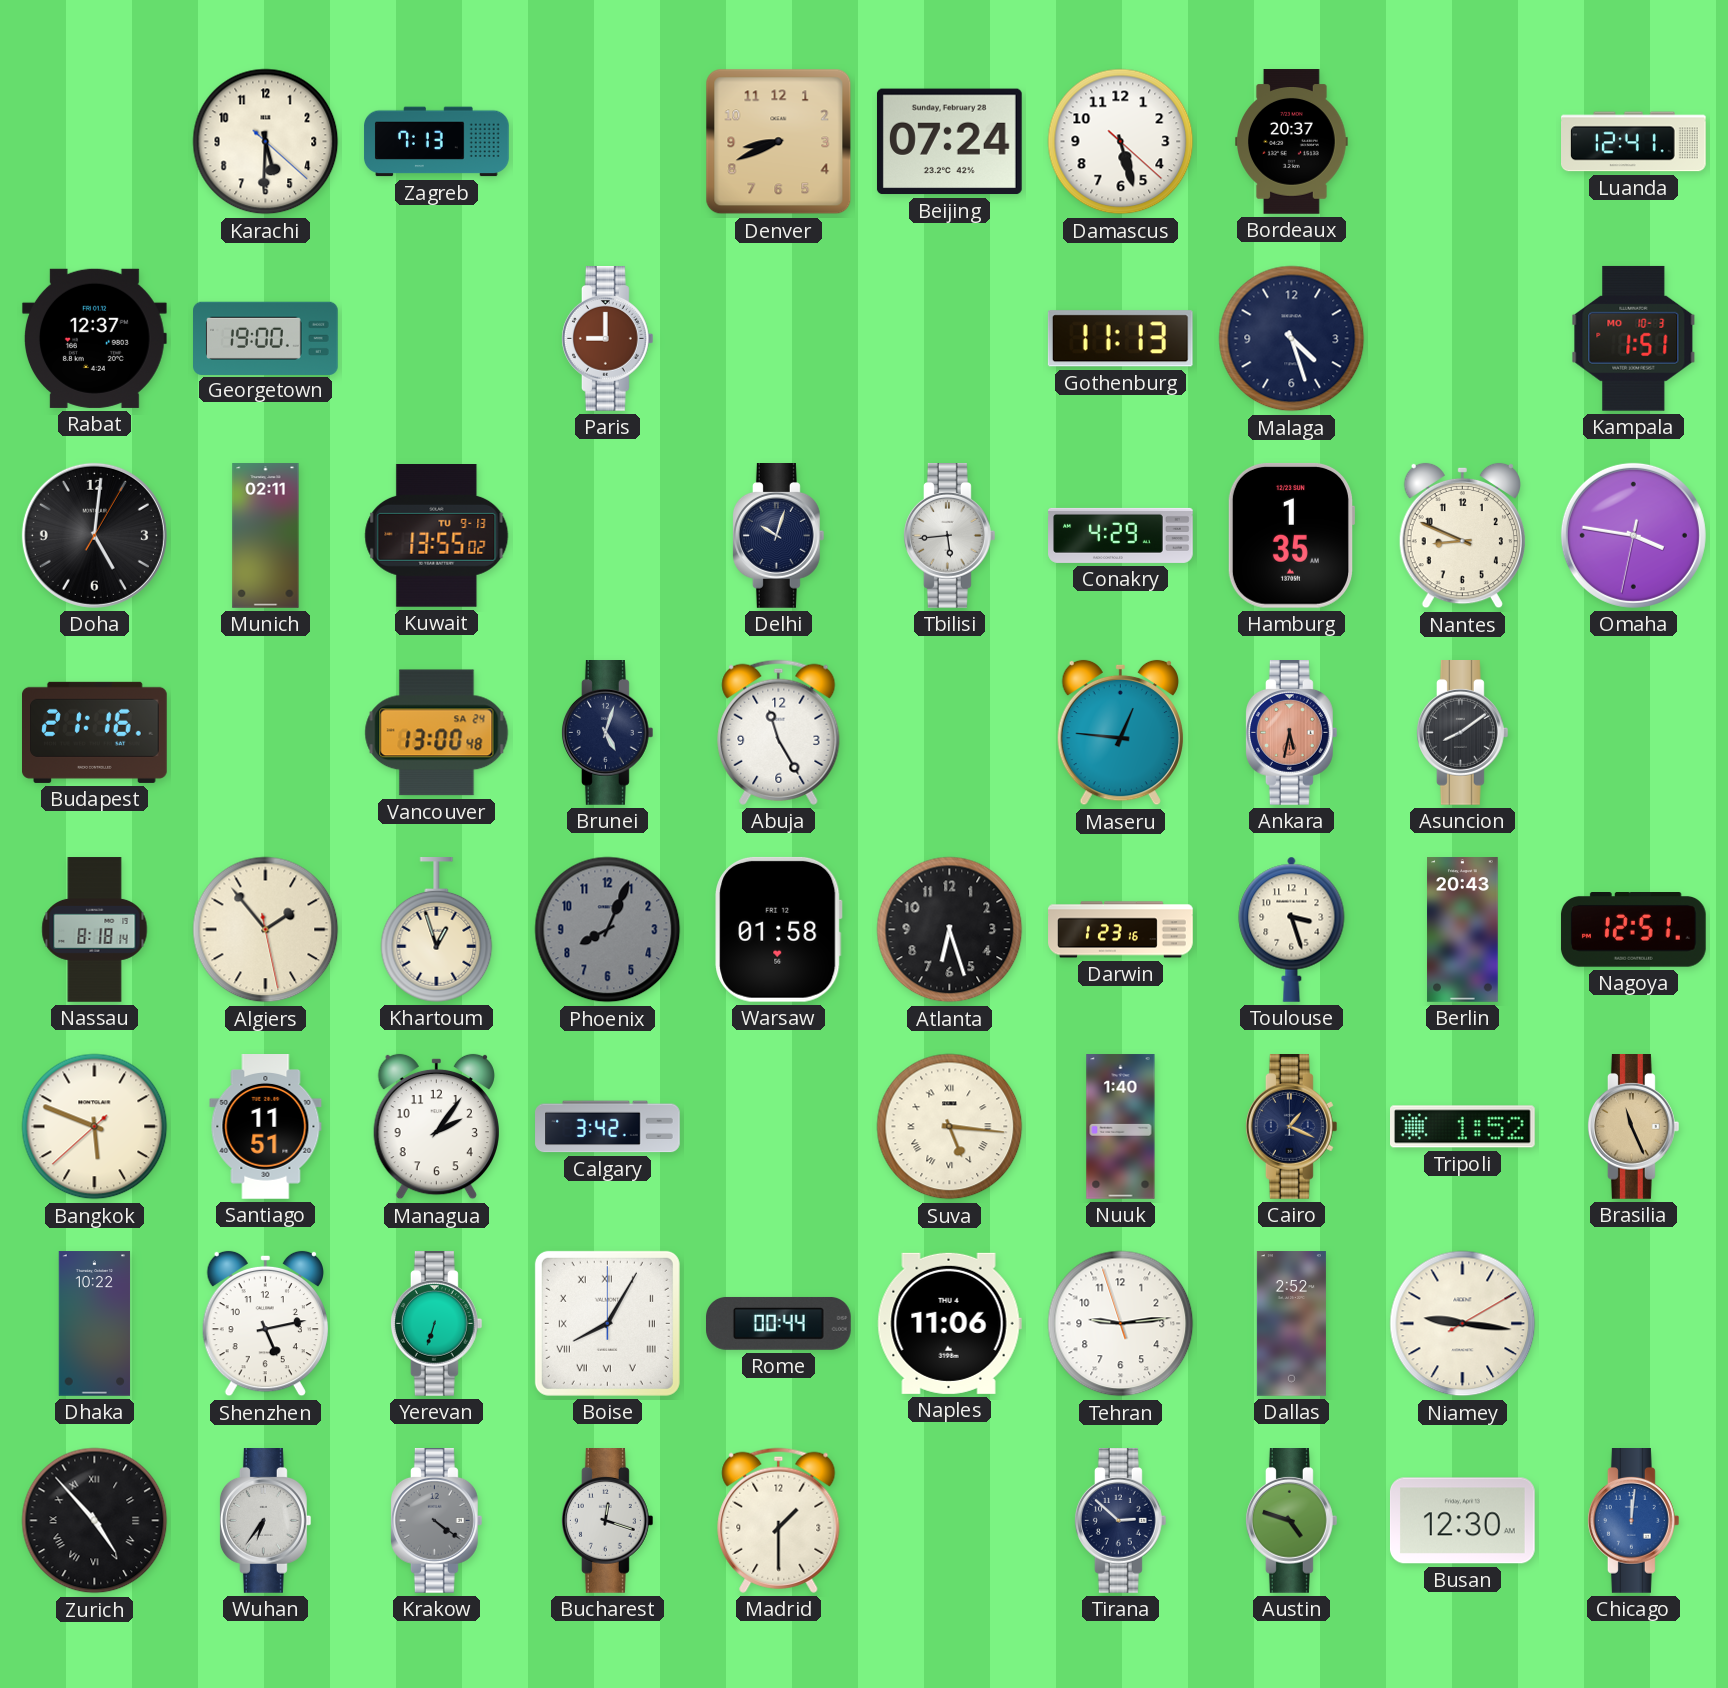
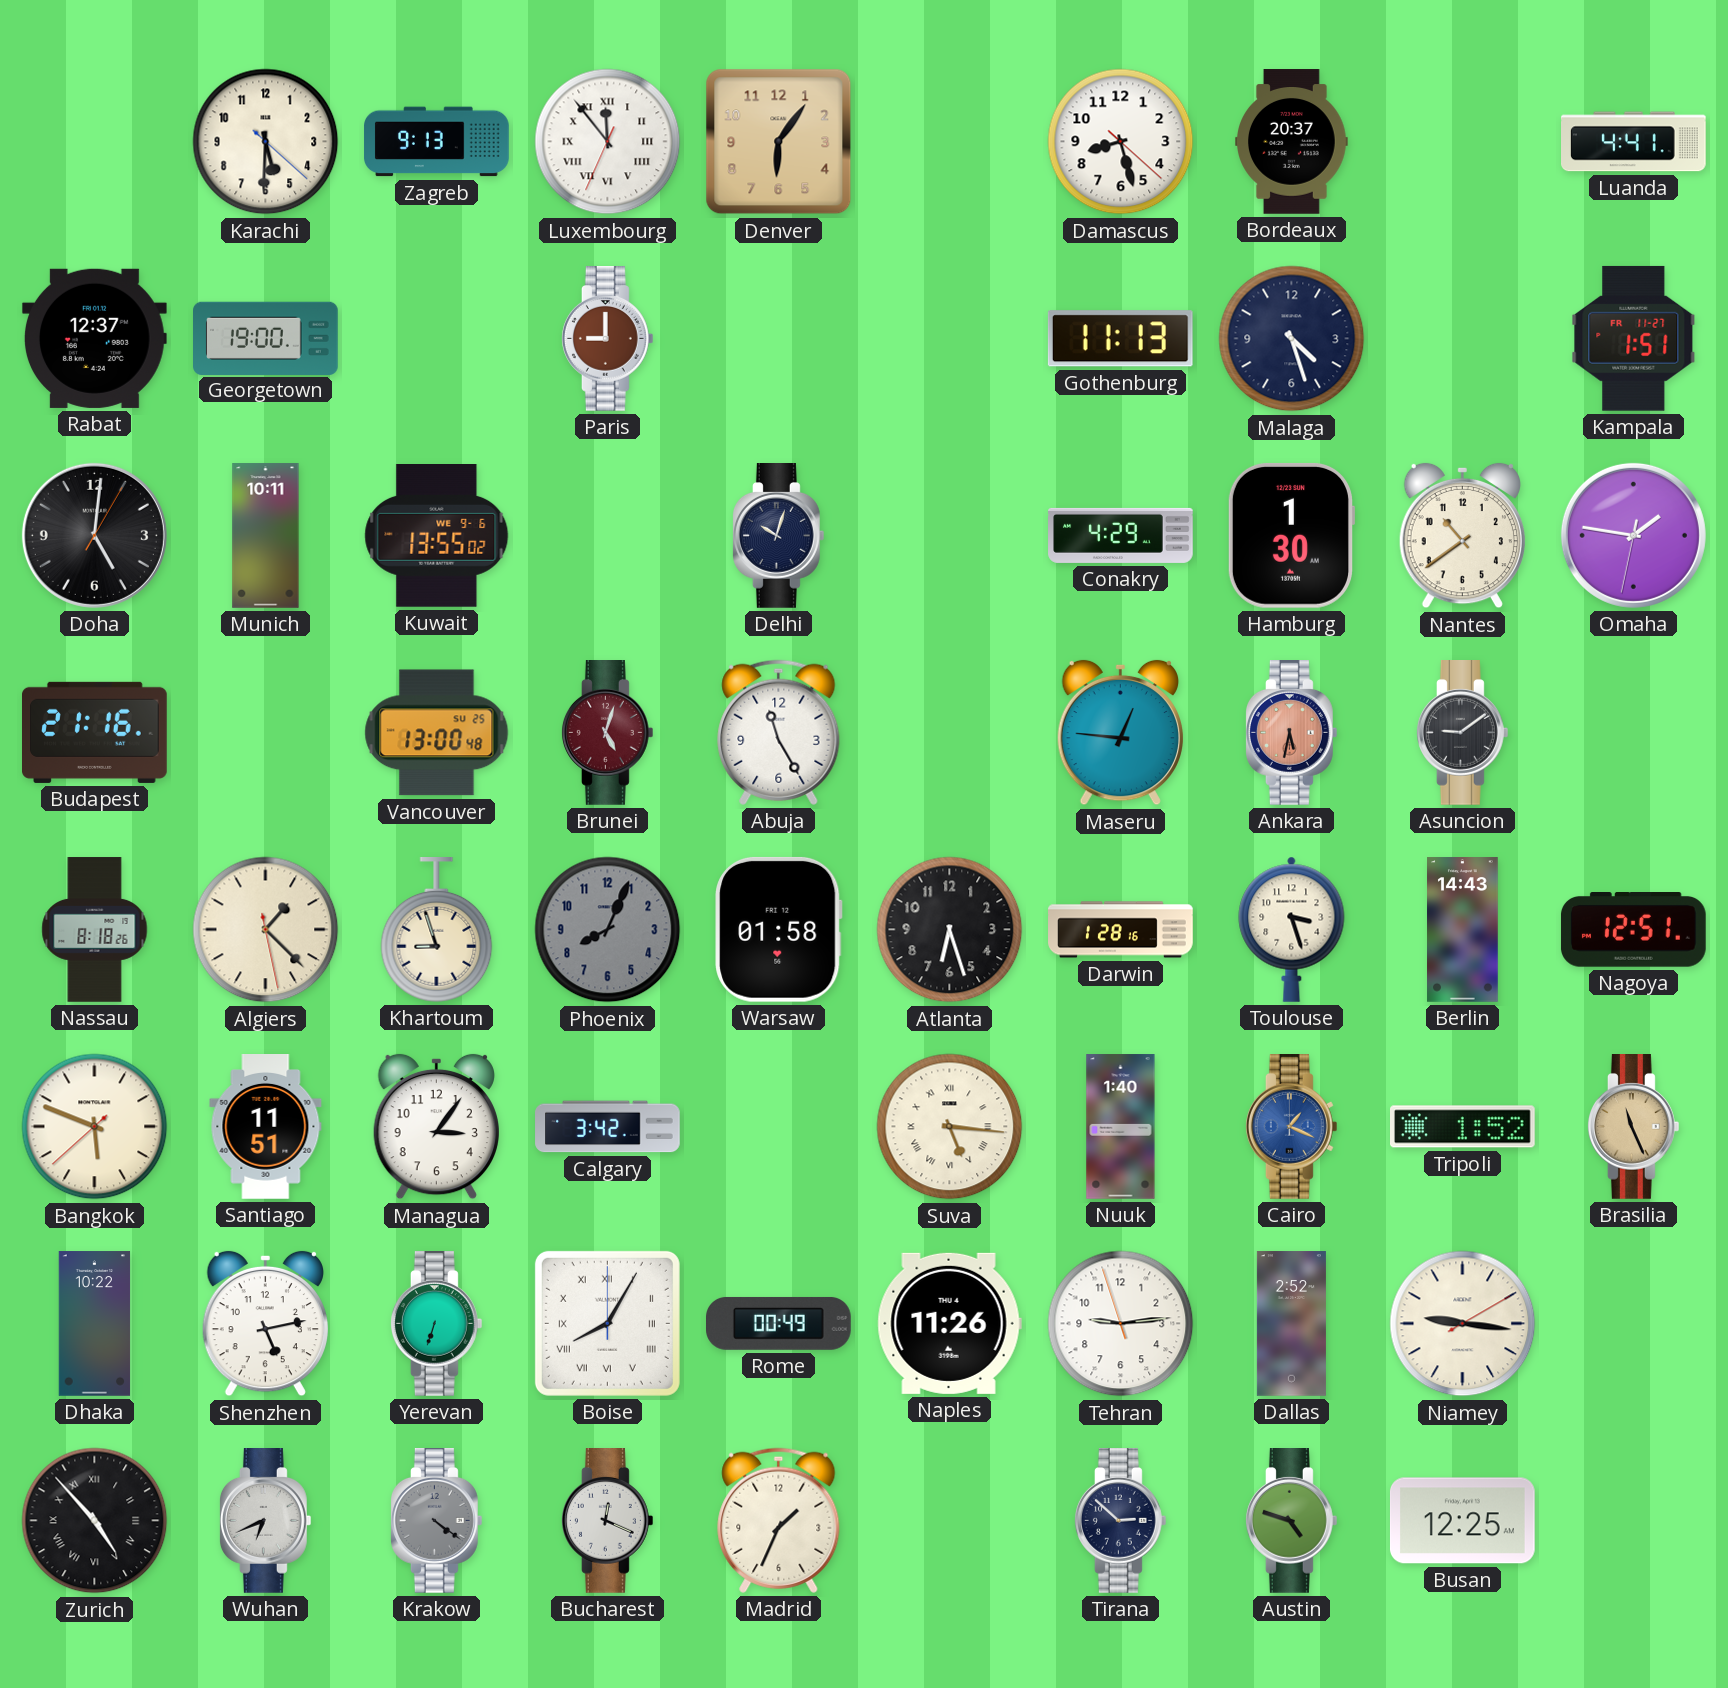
Zagreb: 7:13 -> 9:13
Luxembourg: none -> 11:53
Denver: 8:41 -> 6:06
Beijing: 07:24 -> none
Damascus: 5:27 -> 8:27
Luanda: 12:41 -> 4:41
Kampala date: MO 10-3 -> FR 11-27
Munich: 02:11 -> 10:11
Kuwait date: TU 9-13 -> WE 9-6
Tbilisi: 5:44 -> none
Hamburg: 1:35 -> 1:30
Nantes: 8:49 -> 10:39
Omaha: 3:46 -> 1:46
Vancouver date: SA 24 -> SU 25
Brunei dial: navy -> burgundy
Asuncion: 8:09 -> 9:09
Nassau: 8:18:14 -> 8:18:26
Algiers: 1:53 -> 1:22
Khartoum: 12:57 -> 8:57
Darwin: 1:23 -> 1:28
Berlin: 20:43 -> 14:43
Managua: 2:06 -> 3:06
Cairo dial: navy -> blue
Rome: 00:44 -> 00:49
Naples: 11:06 -> 11:26
Wuhan: 6:36 -> 6:41
Bucharest: 12:18 -> 12:19
Madrid: 1:30 -> 1:34
Busan: 12:30 -> 12:25
Chicago: 12:01 -> none
